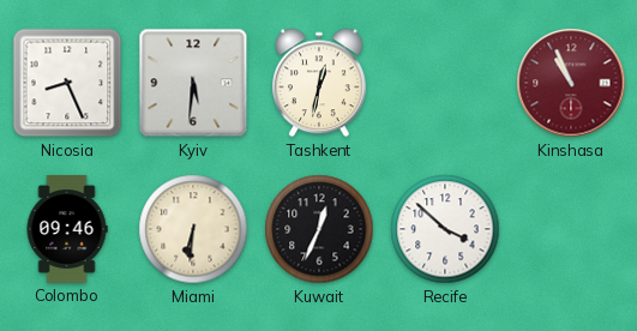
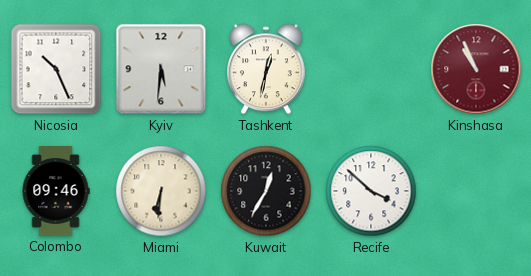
Nicosia: 8:26 -> 10:26
Kuwait: 12:34 -> 12:35
